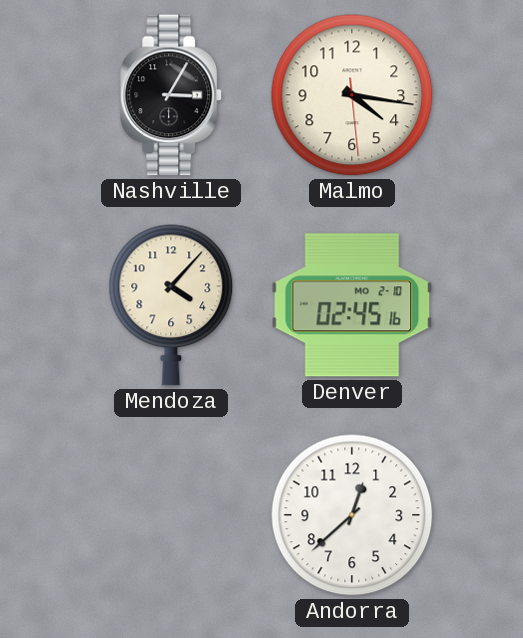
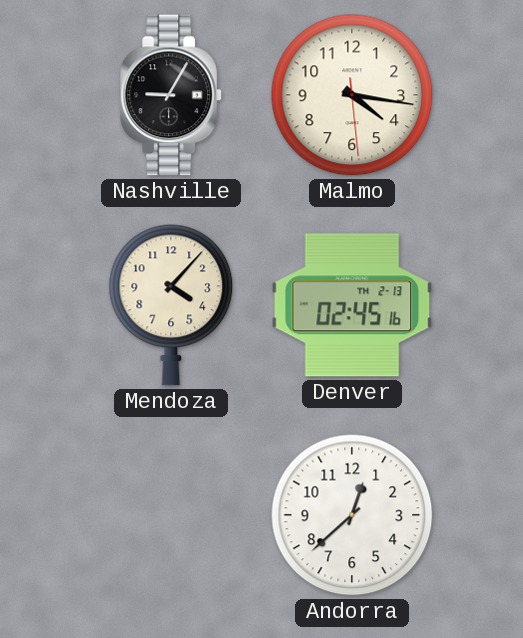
Nashville: 3:05 -> 9:05
Denver date: MO 2-10 -> TH 2-13
